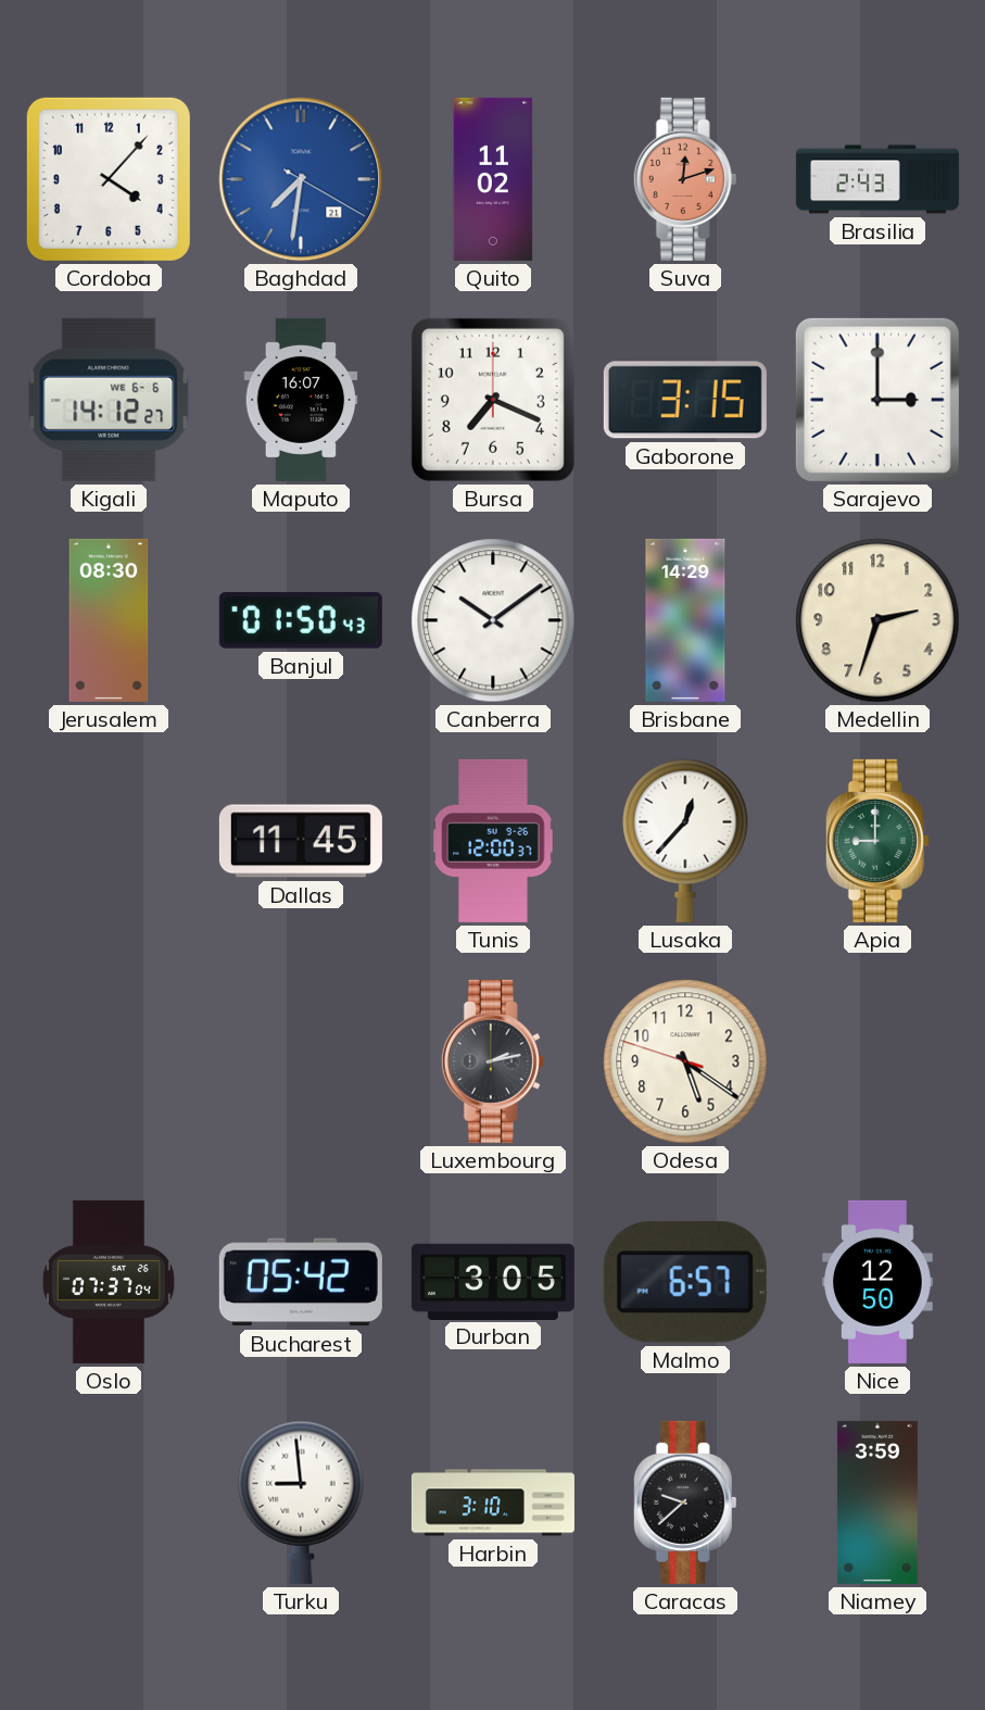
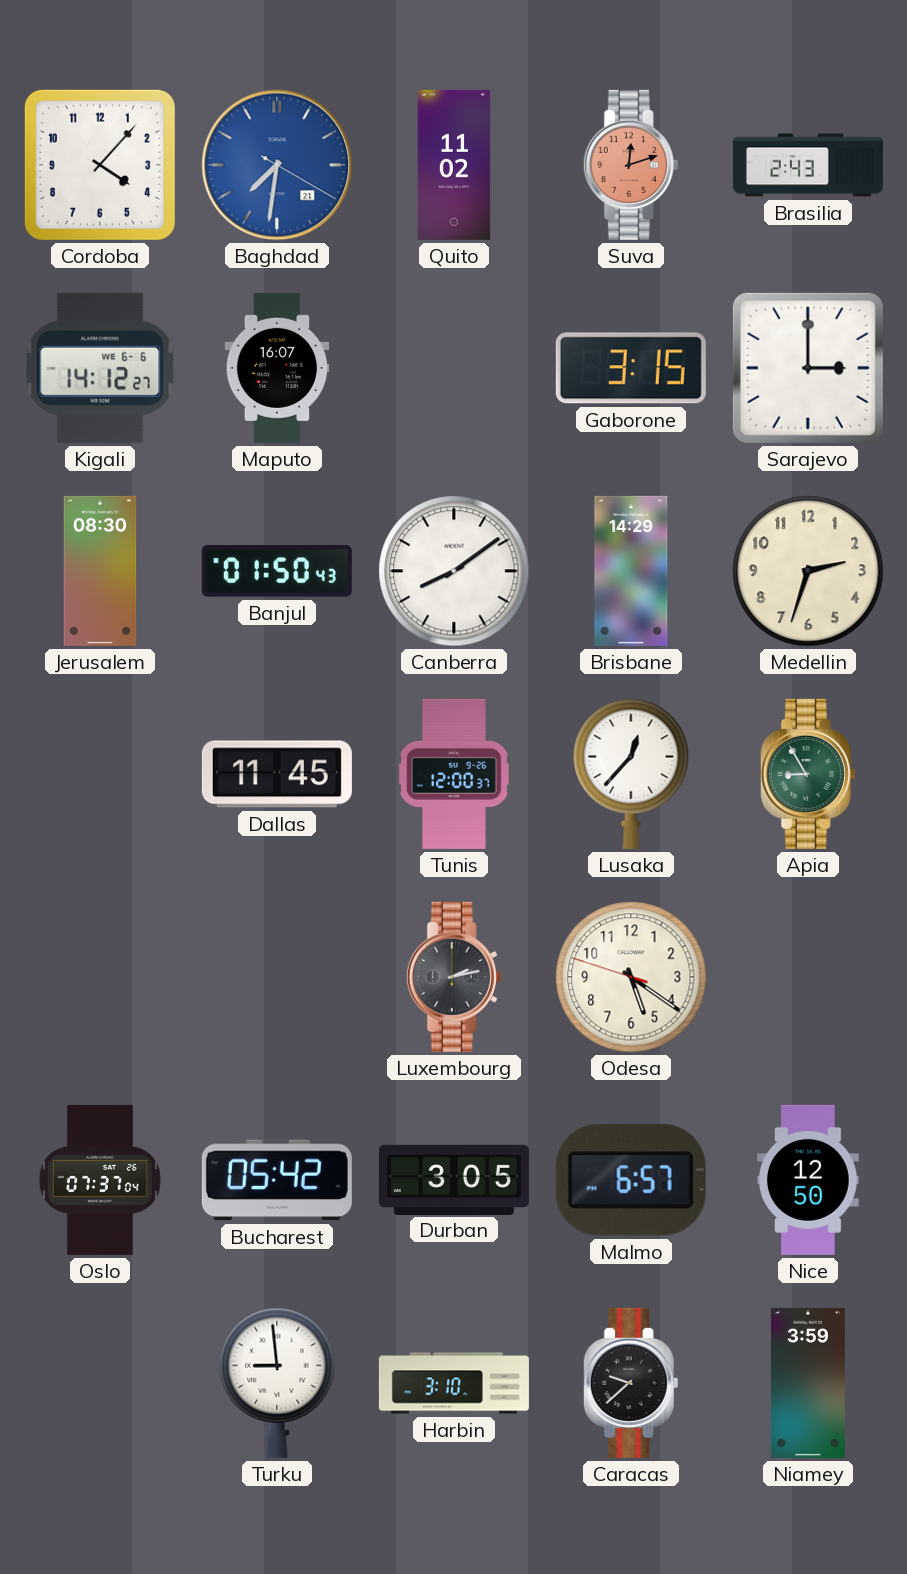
Bursa: 7:19 -> none
Canberra: 10:09 -> 8:09
Apia: 9:00 -> 8:55
